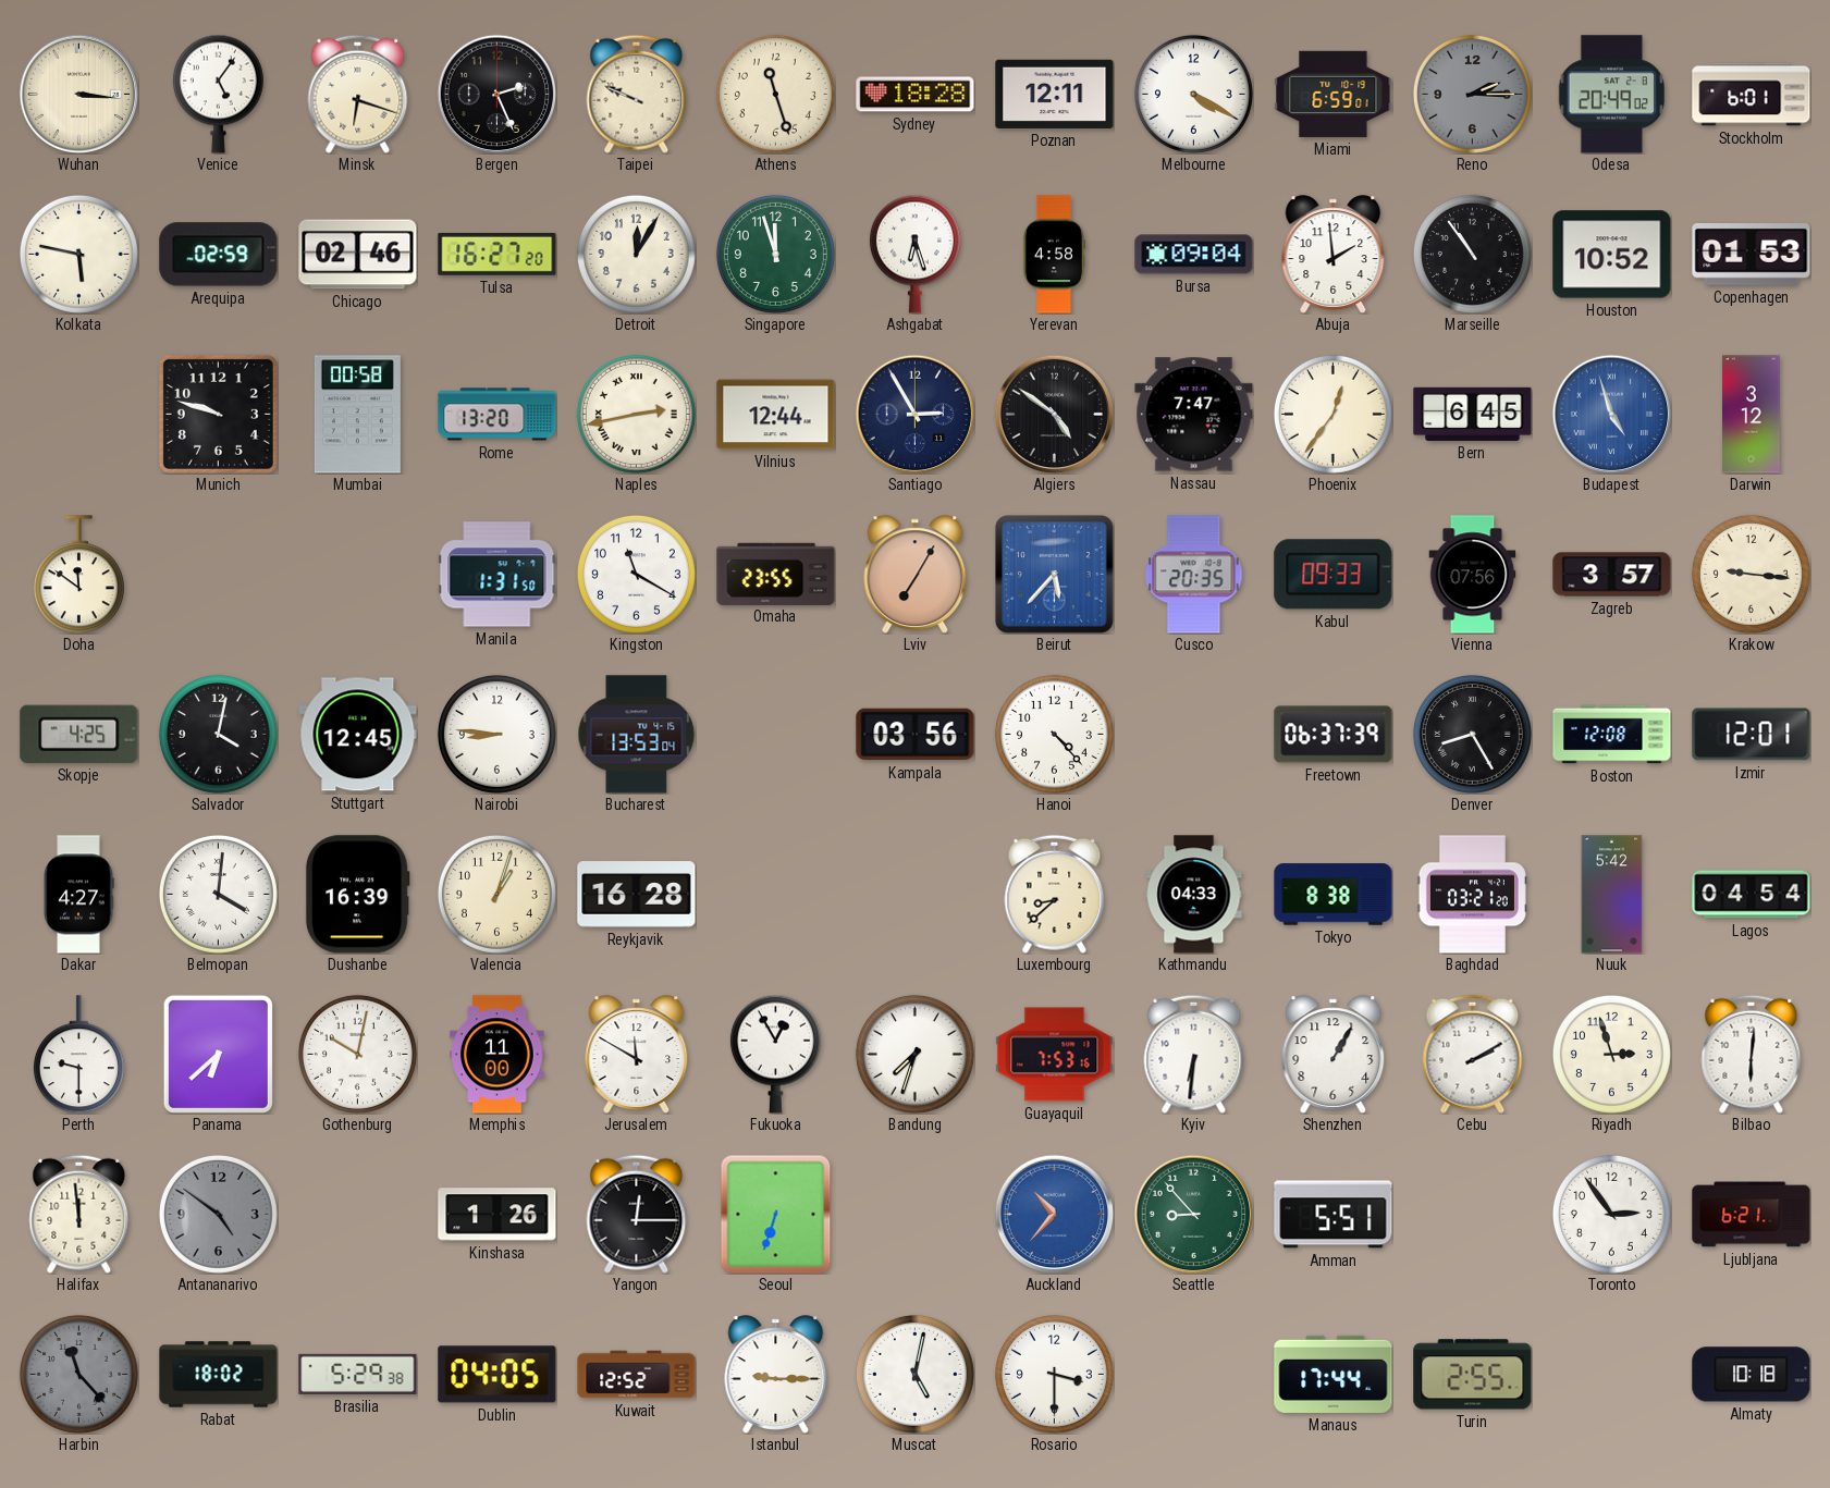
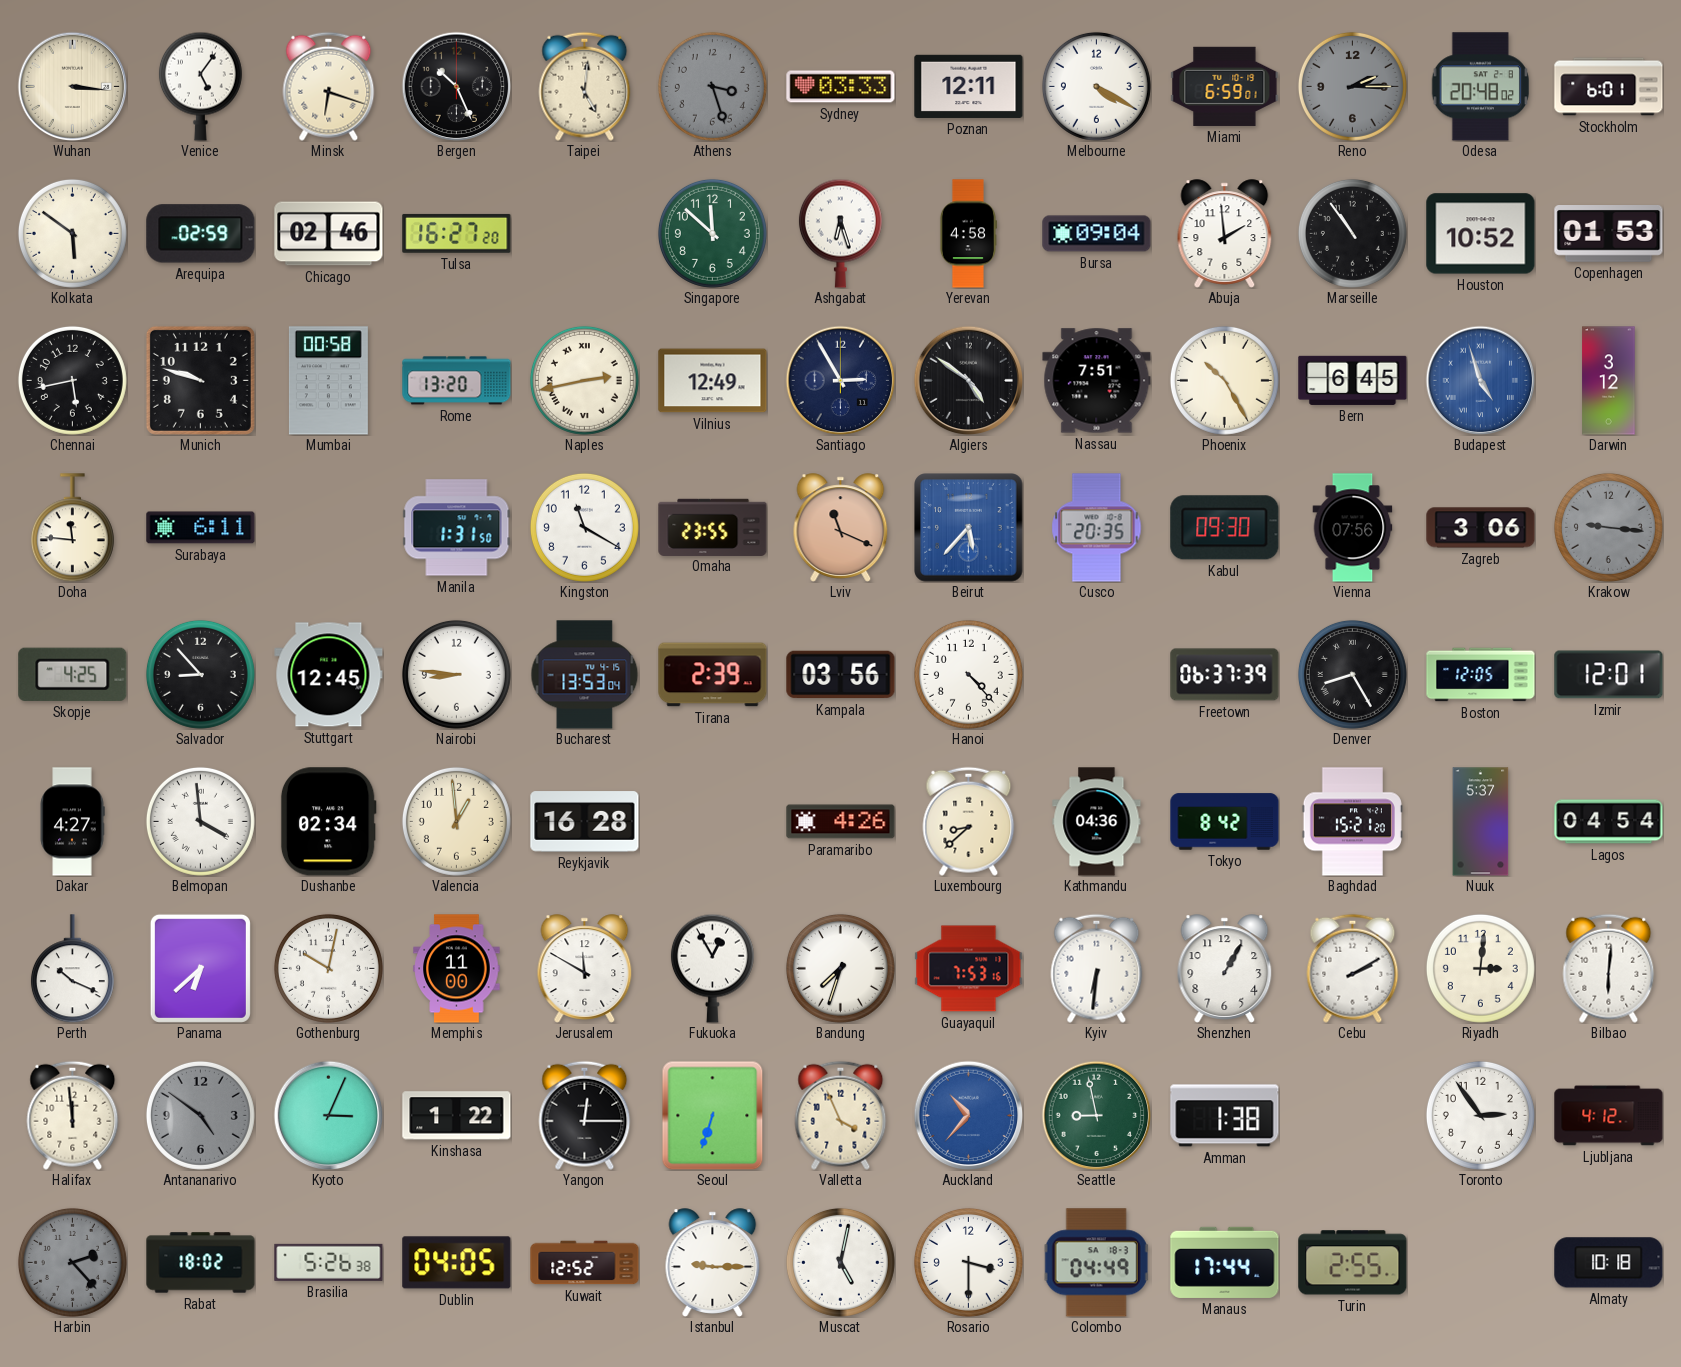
Bergen: 2:26 -> 10:26
Taipei: 9:49 -> 5:01
Athens: 11:27 -> 3:27
Athens dial: cream -> grey
Sydney: 18:28 -> 03:33
Odesa: 20:49 -> 20:48
Kolkata: 5:47 -> 5:51
Detroit: 12:05 -> none
Singapore: 11:57 -> 11:52
Chennai: none -> 5:43
Vilnius: 12:44 -> 12:49
Nassau: 7:47 -> 7:51
Phoenix: 12:36 -> 10:25
Doha: 11:51 -> 11:46
Surabaya: none -> 6:11
Lviv: 7:05 -> 11:19
Kabul: 09:33 -> 09:30
Zagreb: 3:57 -> 3:06
Krakow dial: cream -> grey
Salvador: 4:02 -> 8:53
Tirana: none -> 2:39
Boston: 12:08 -> 12:05
Belmopan: 4:01 -> 3:59
Dushanbe: 16:39 -> 02:34
Valencia: 1:03 -> 12:59
Paramaribo: none -> 4:26
Kathmandu: 04:33 -> 04:36
Tokyo: 8:38 -> 8:42
Baghdad: 03:21 -> 15:21
Nuuk: 5:42 -> 5:37
Perth: 9:30 -> 10:19
Riyadh: 2:57 -> 3:01
Kyoto: none -> 3:04
Kinshasa: 1:26 -> 1:22
Valletta: none -> 3:56
Seattle: 8:53 -> 8:58
Amman: 5:51 -> 1:38
Ljubljana: 6:21 -> 4:12
Harbin: 11:23 -> 2:23
Brasilia: 5:29 -> 5:26
Colombo: none -> 04:49
